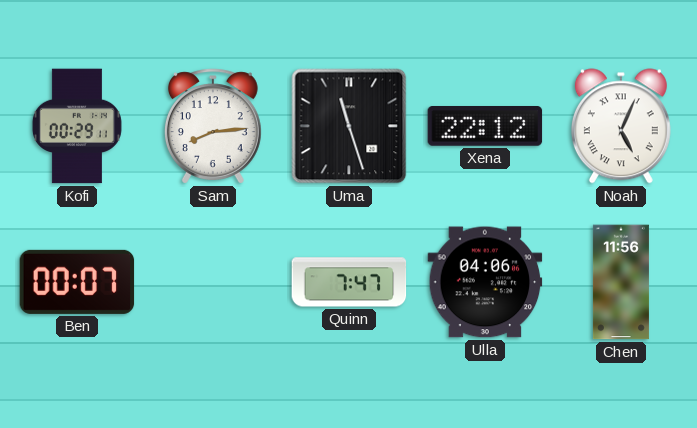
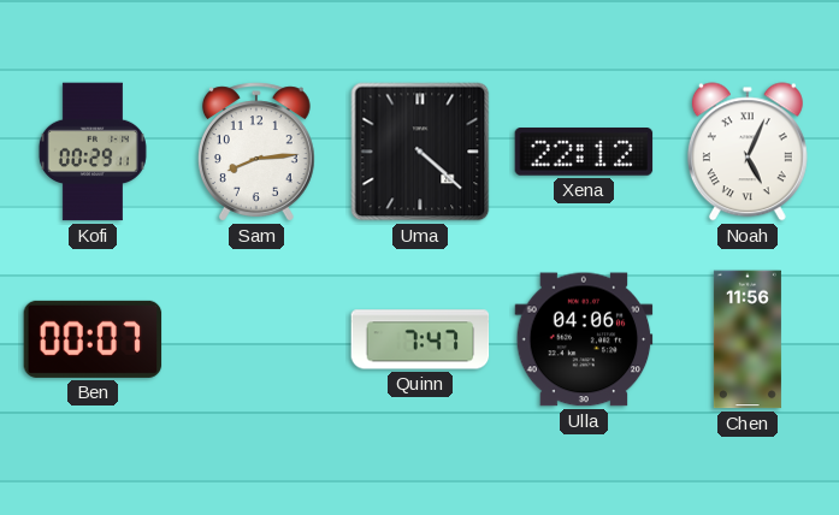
Uma: 11:27 -> 4:22
